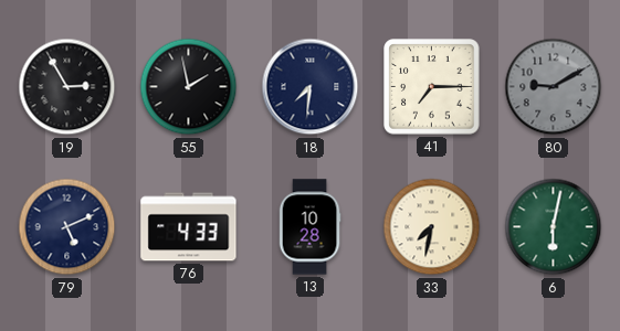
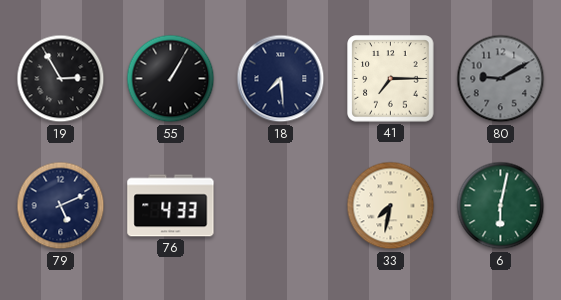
55: 1:58 -> 1:05
18: 7:31 -> 7:29
13: 10:28 -> none
